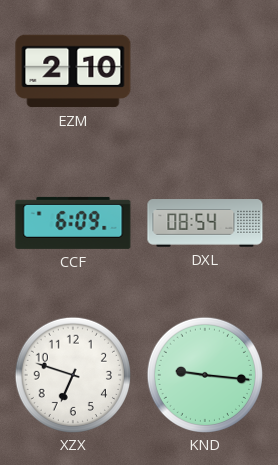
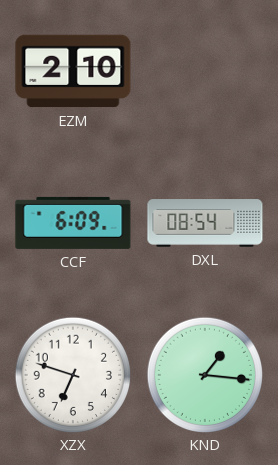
KND: 9:16 -> 1:16
